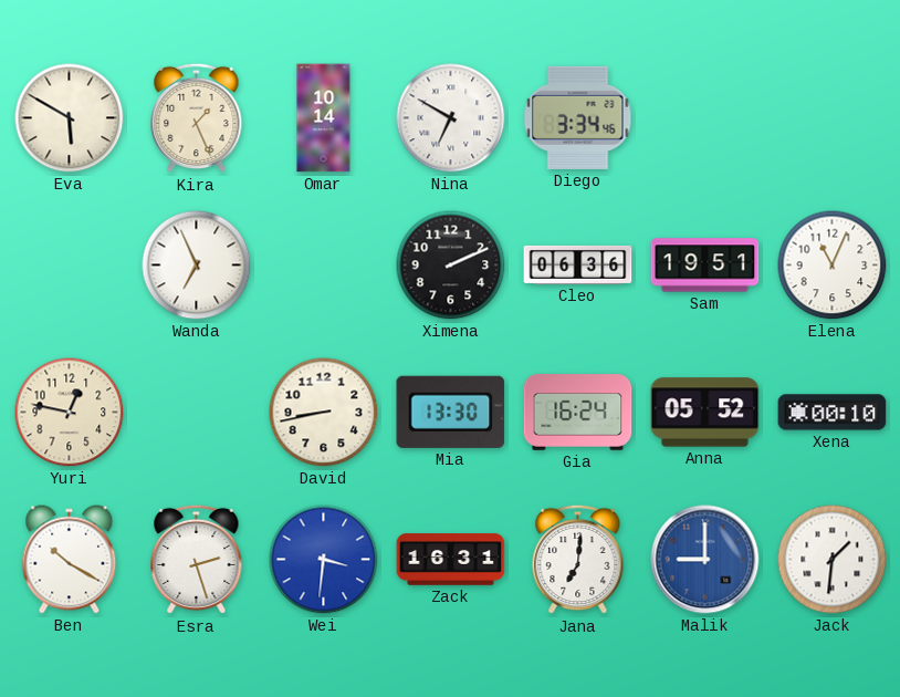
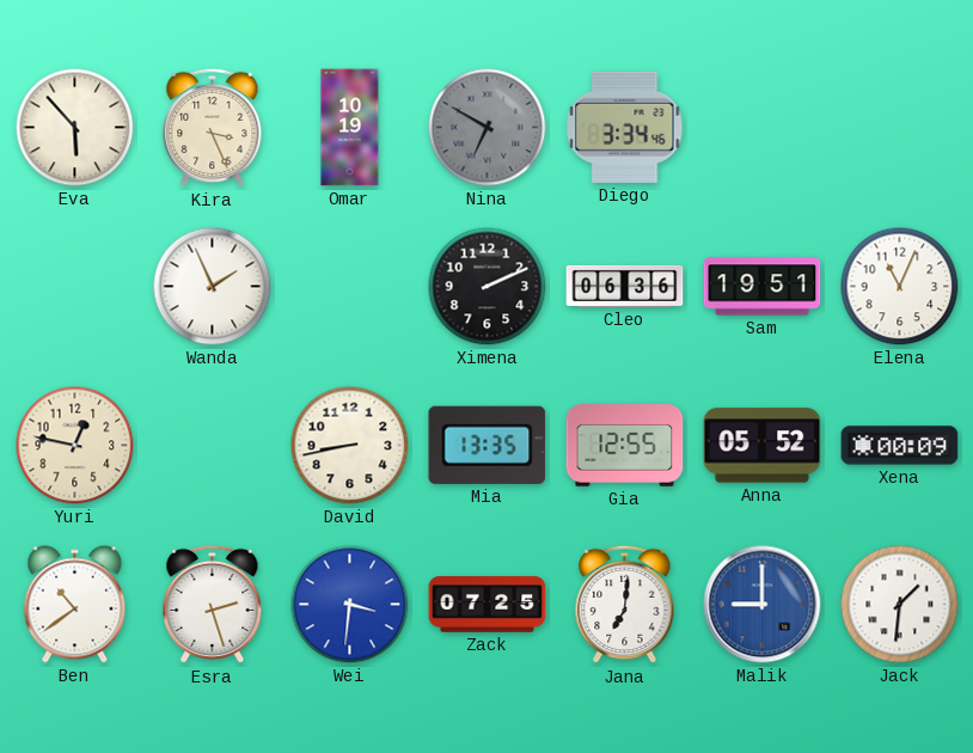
Eva: 5:50 -> 5:53
Kira: 1:26 -> 3:26
Omar: 10:14 -> 10:19
Nina dial: white -> grey
Wanda: 6:56 -> 1:56
Mia: 13:30 -> 13:35
Gia: 16:24 -> 12:55
Xena: 00:10 -> 00:09
Ben: 10:20 -> 10:39
Zack: 16:31 -> 07:25
